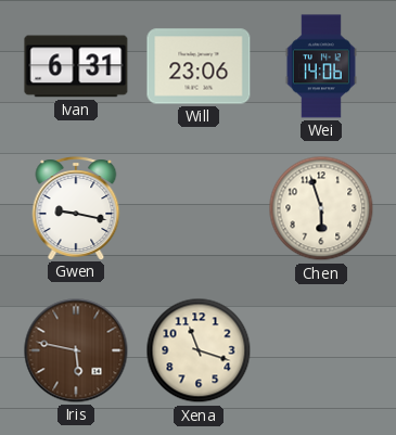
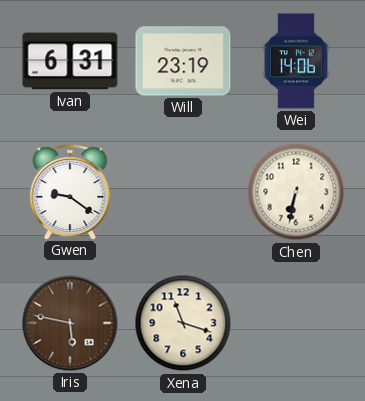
Will: 23:06 -> 23:19
Gwen: 9:17 -> 9:21
Chen: 5:57 -> 6:32
